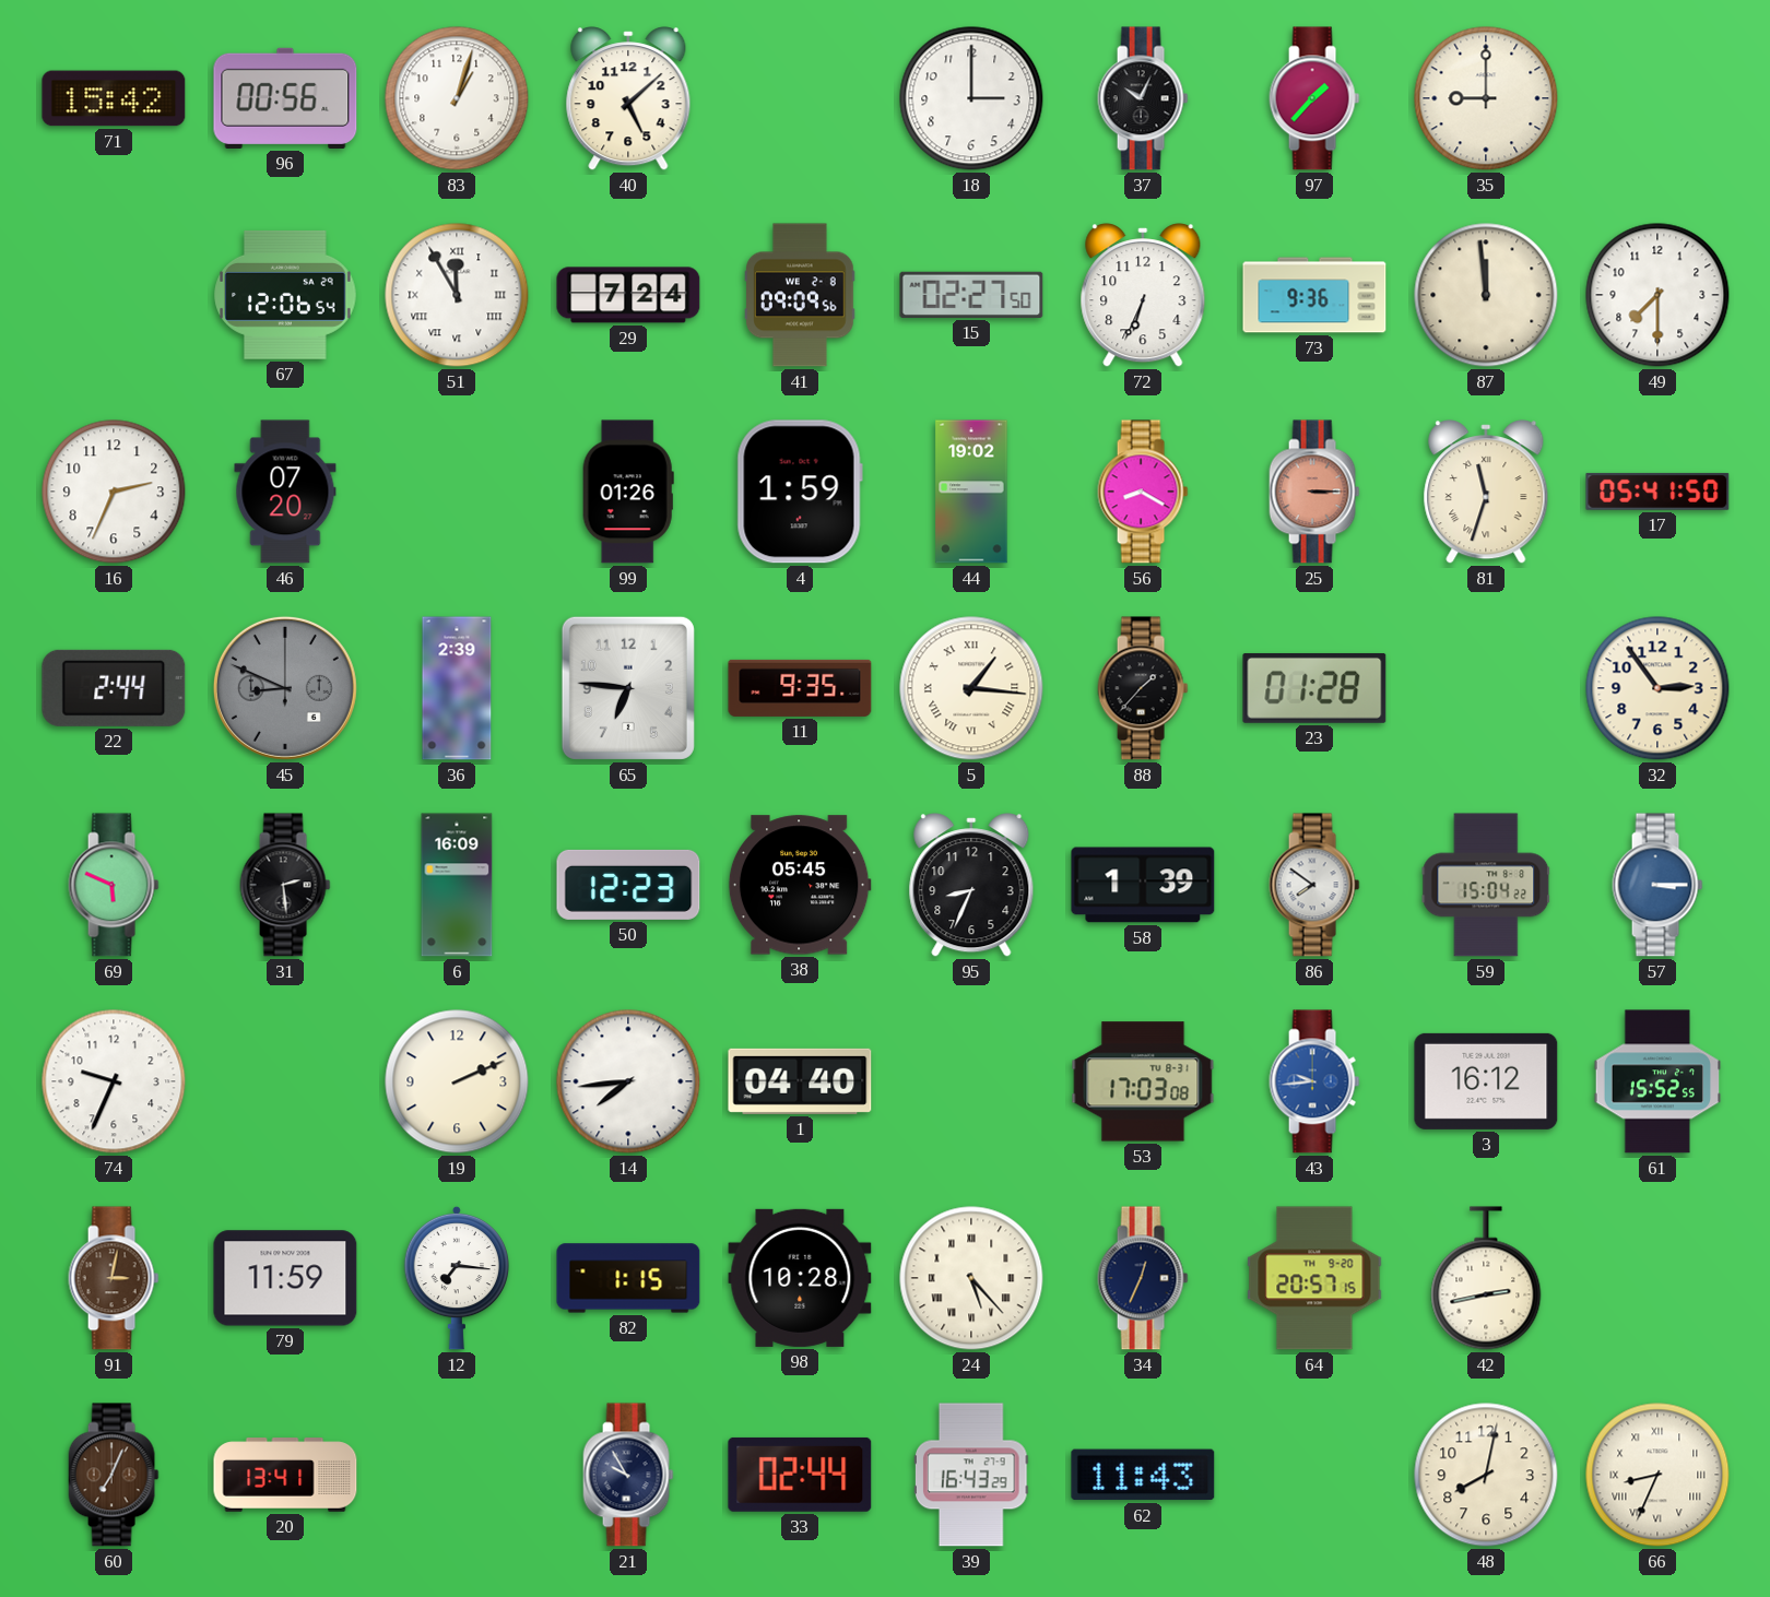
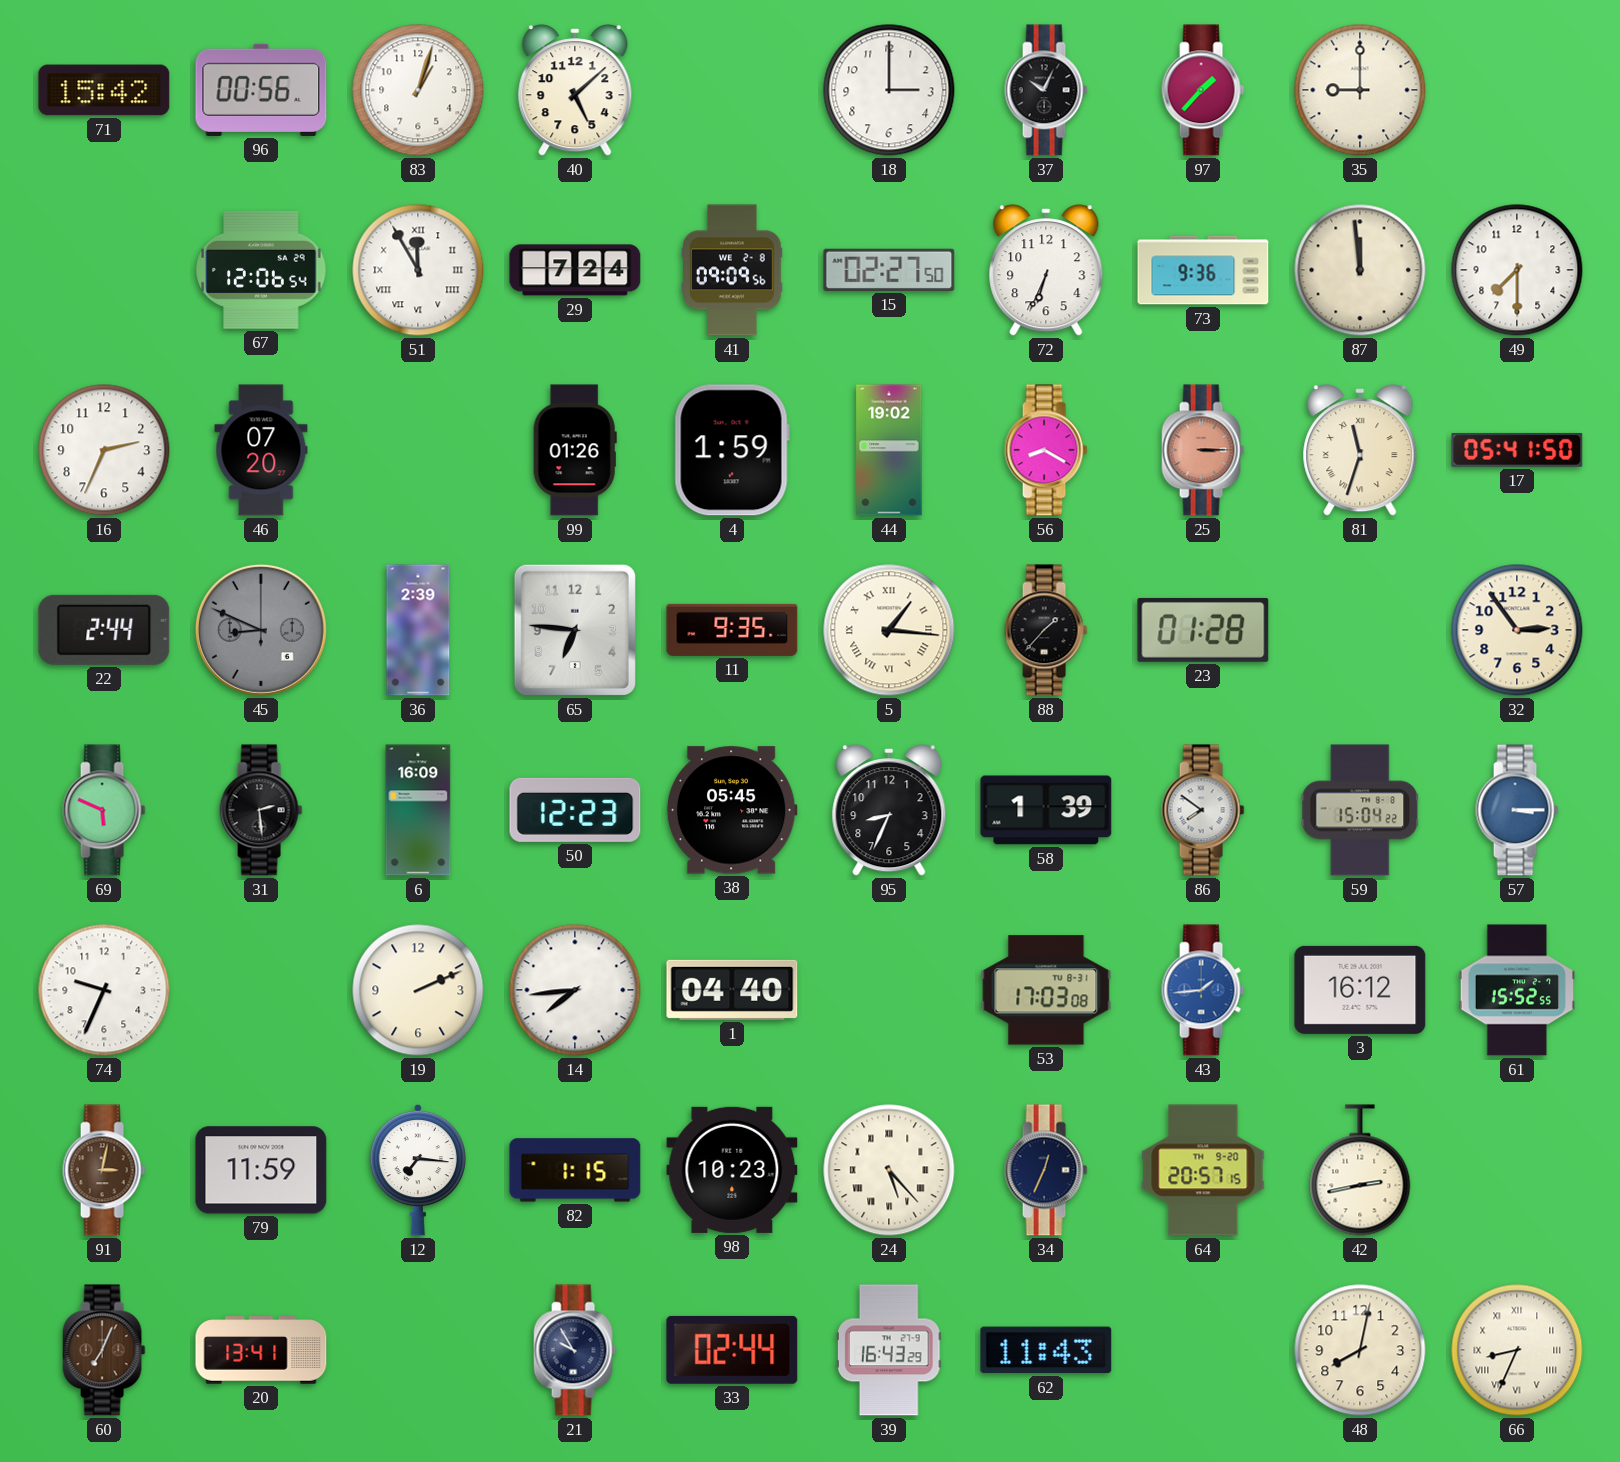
43: 9:44 -> 1:44
98: 10:28 -> 10:23
